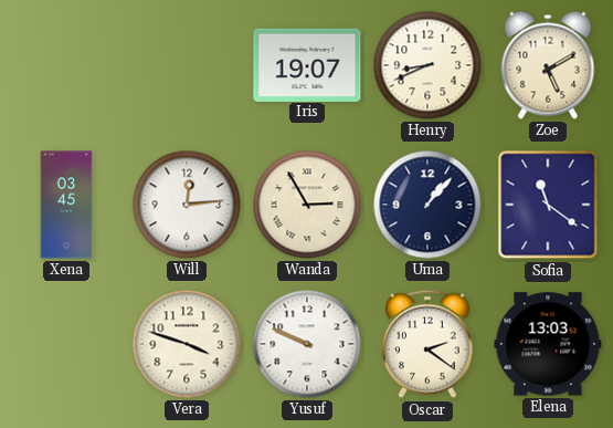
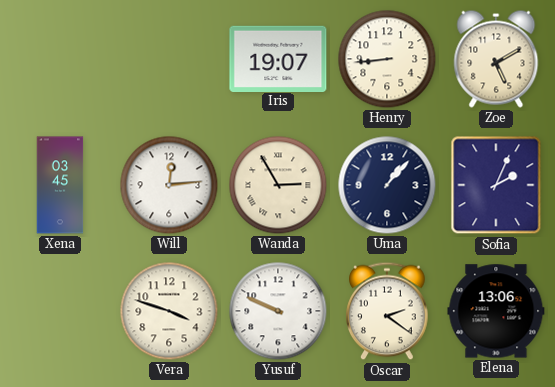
Henry: 8:41 -> 8:44
Sofia: 11:21 -> 2:04
Elena: 13:03 -> 13:06
